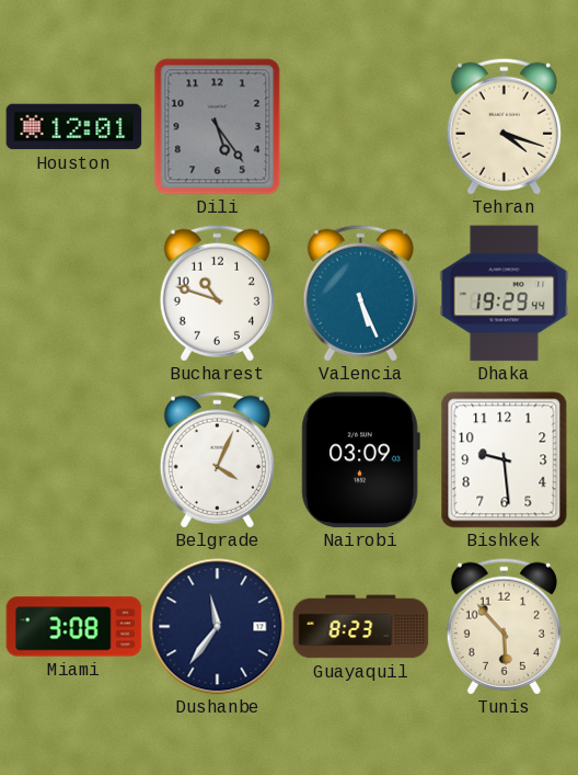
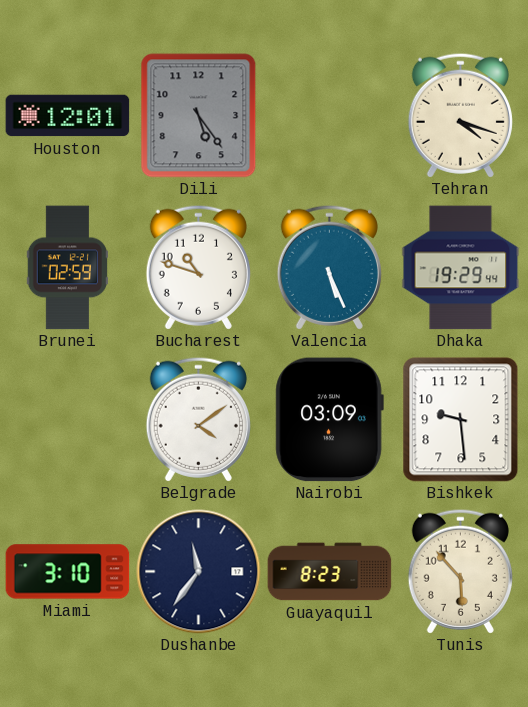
Brunei: none -> 02:59
Belgrade: 4:04 -> 4:09
Miami: 3:08 -> 3:10
